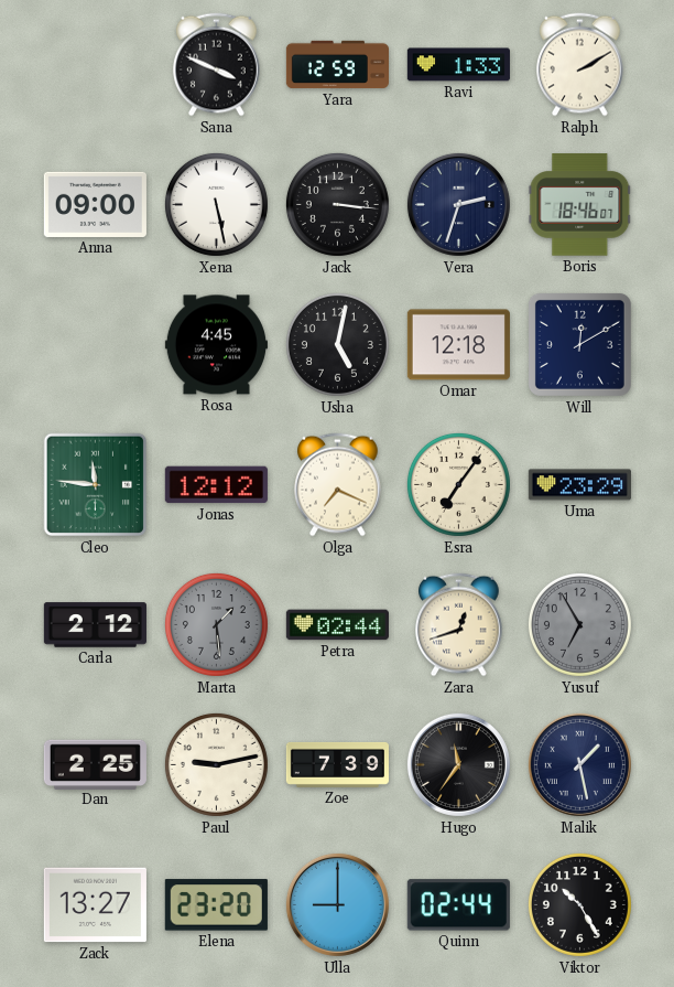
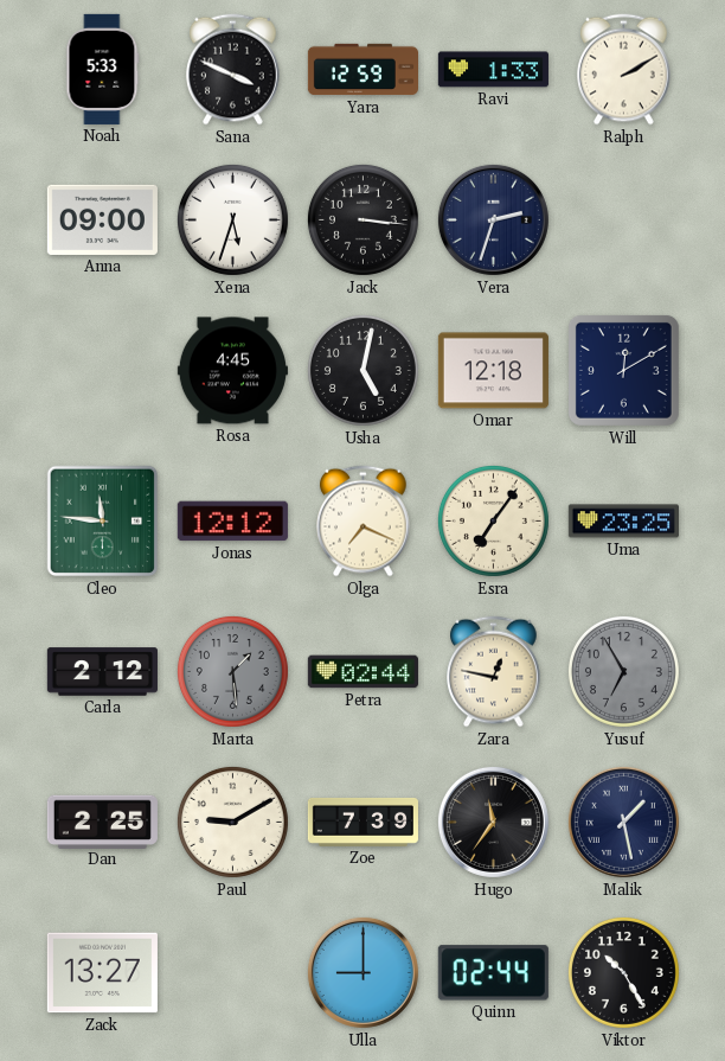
Noah: none -> 5:33
Xena: 5:28 -> 5:33
Boris: 18:46 -> none
Uma: 23:29 -> 23:25
Zara: 12:42 -> 12:47
Paul: 9:13 -> 9:10
Elena: 23:20 -> none
